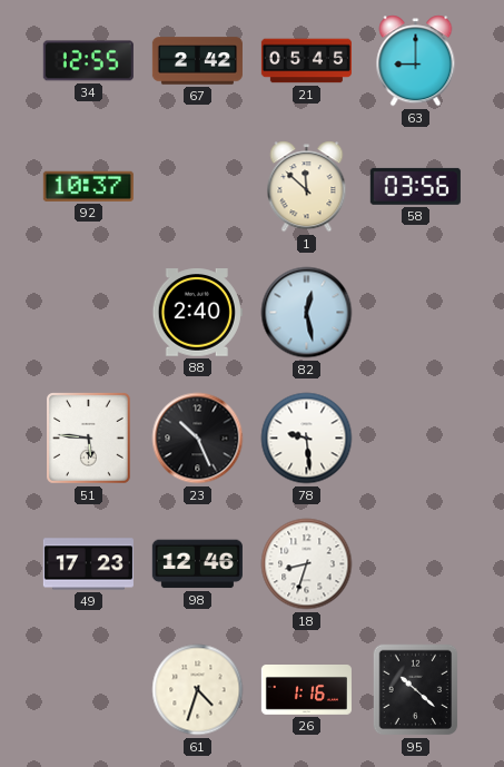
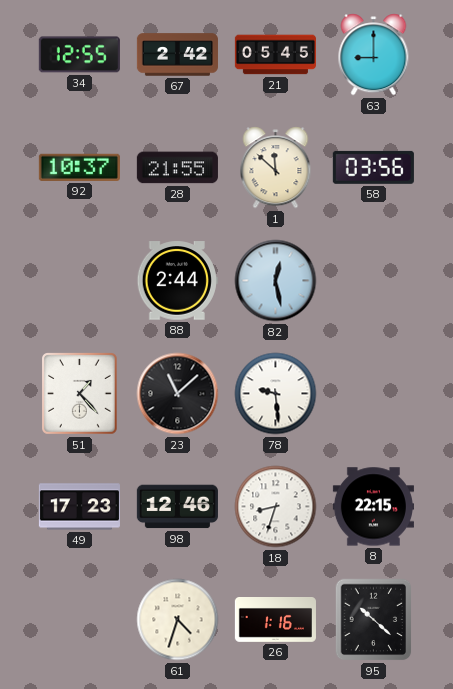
28: none -> 21:55
88: 2:40 -> 2:44
51: 5:46 -> 1:23
23: 10:26 -> 11:08
8: none -> 22:15
